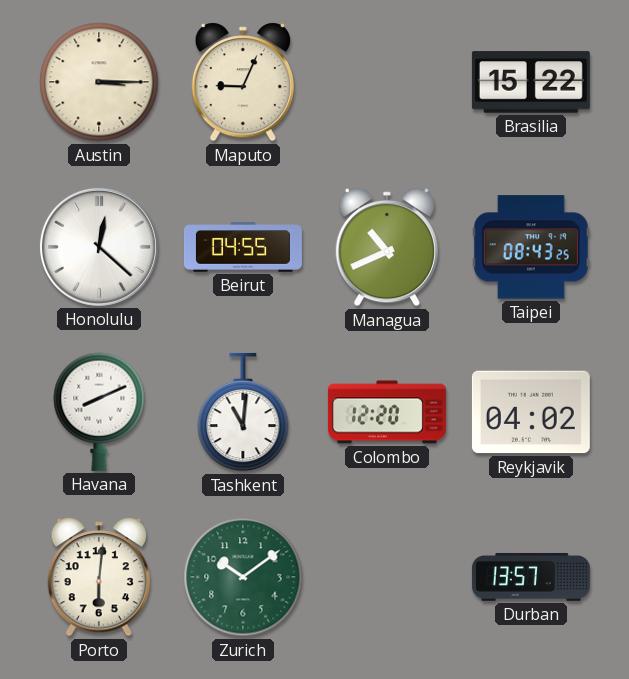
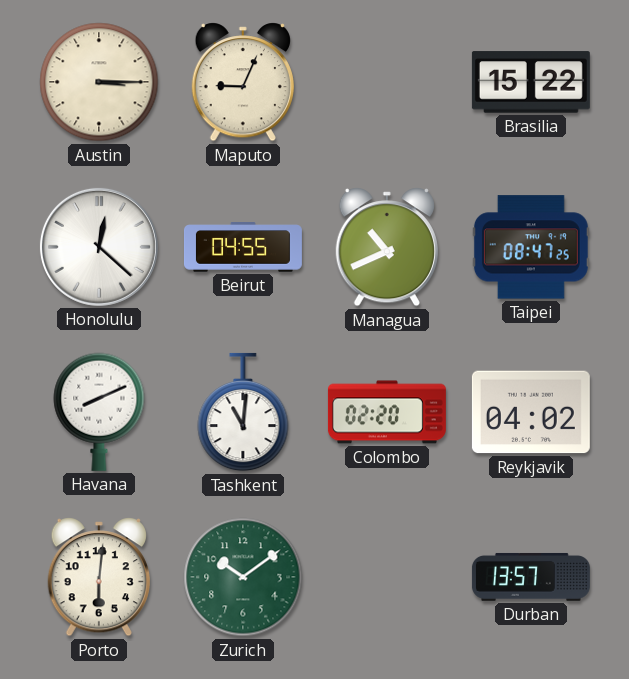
Taipei: 08:43 -> 08:47
Colombo: 12:20 -> 02:20
